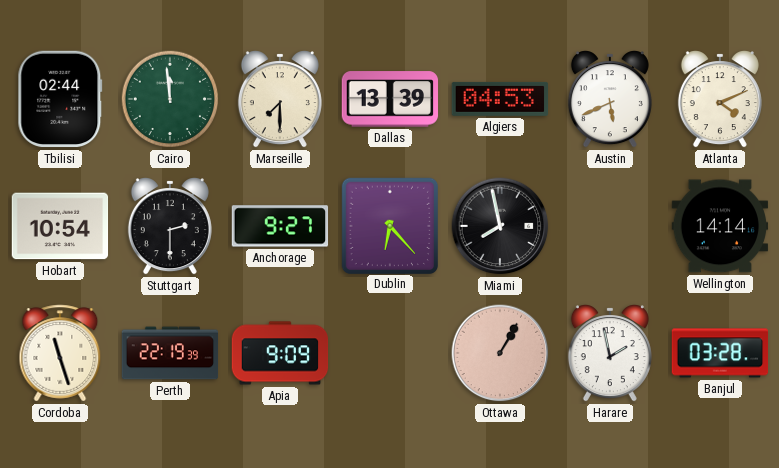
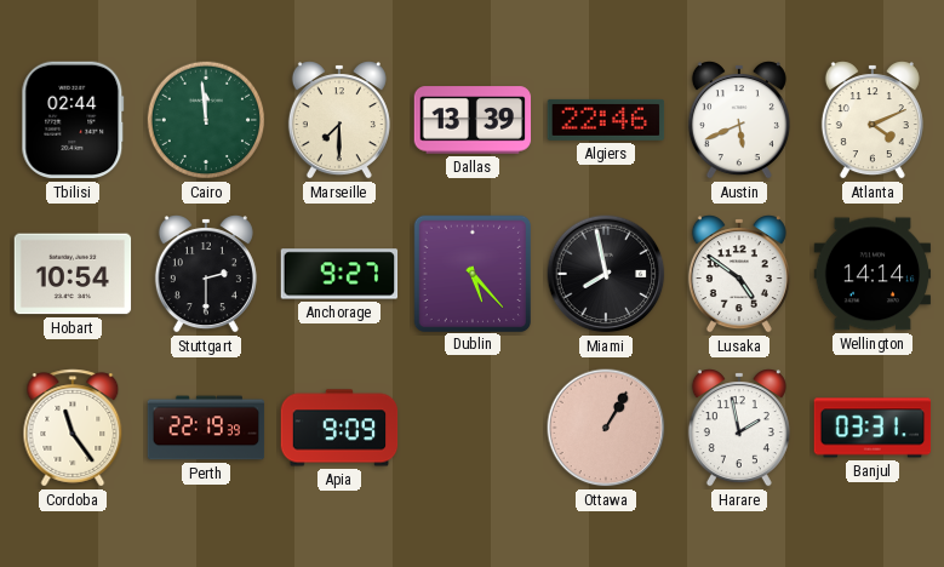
Algiers: 04:53 -> 22:46
Dublin: 6:23 -> 5:23
Lusaka: none -> 4:51
Cordoba: 11:27 -> 11:24
Banjul: 03:28 -> 03:31
